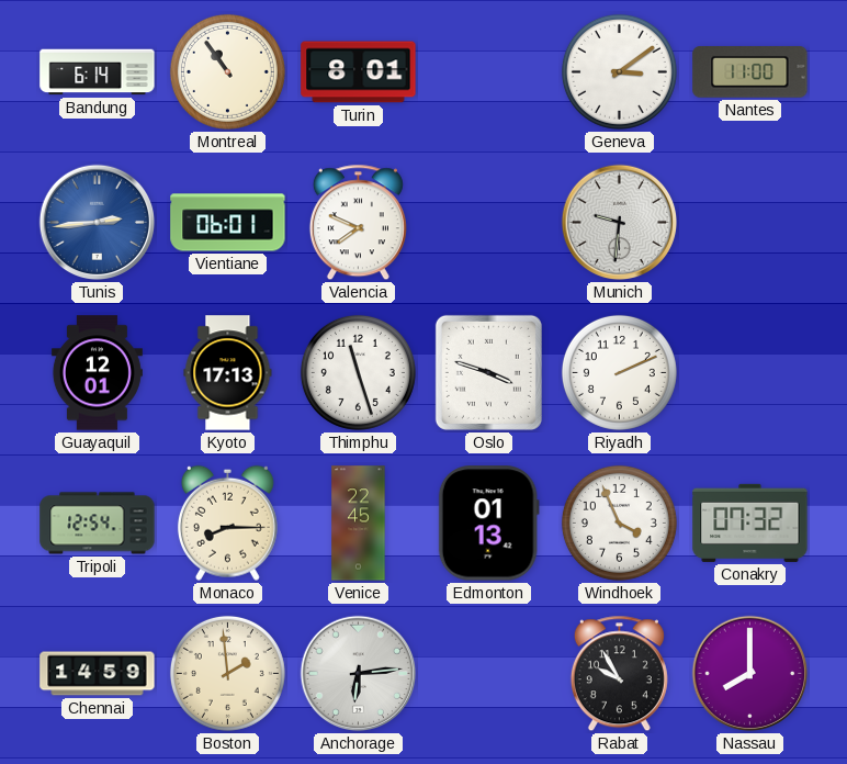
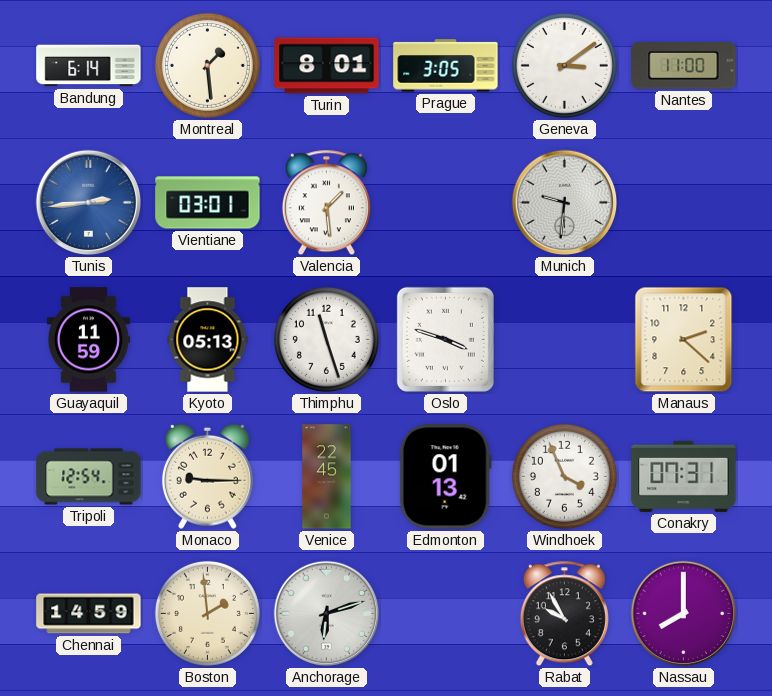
Montreal: 10:54 -> 1:29
Prague: none -> 3:05
Vientiane: 06:01 -> 03:01
Valencia: 7:49 -> 1:29
Guayaquil: 12:01 -> 11:59
Kyoto: 17:13 -> 05:13
Riyadh: 2:11 -> none
Manaus: none -> 2:22
Monaco: 8:15 -> 9:15
Conakry: 07:32 -> 07:31
Anchorage: 6:14 -> 6:12
